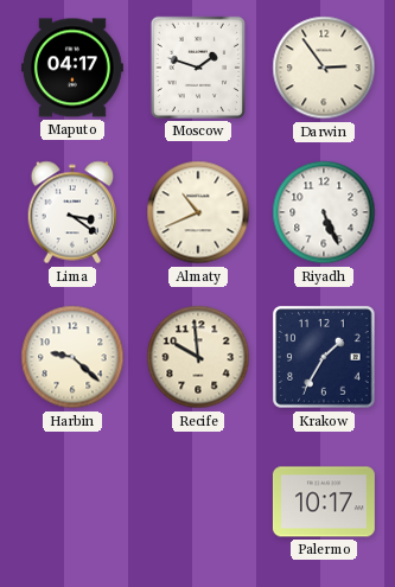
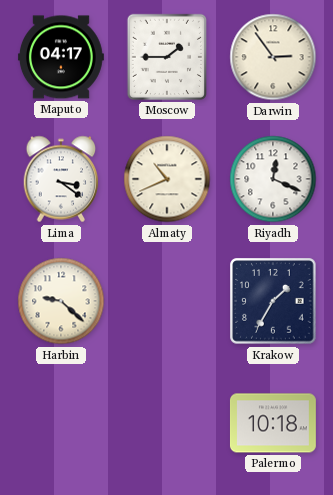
Moscow: 1:48 -> 1:45
Riyadh: 5:26 -> 12:19
Recife: 9:59 -> none
Palermo: 10:17 -> 10:18
